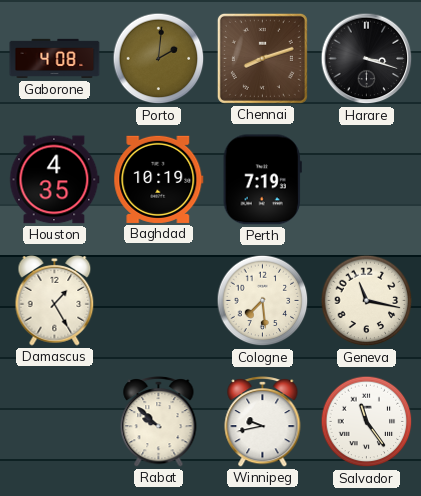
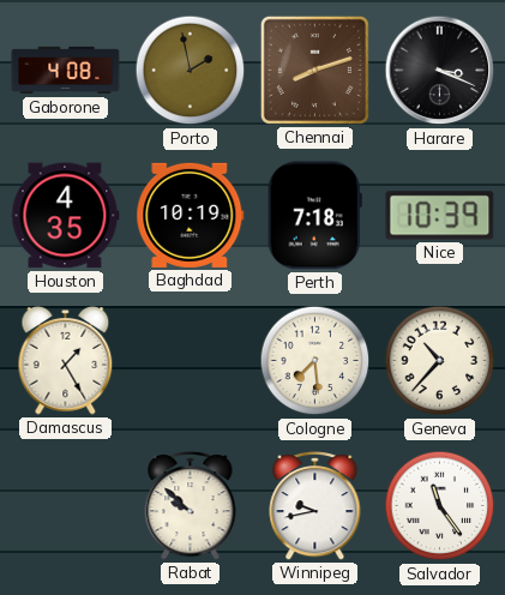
Porto: 2:01 -> 1:58
Harare: 3:18 -> 3:19
Perth: 7:19 -> 7:18
Nice: none -> 10:39
Geneva: 11:17 -> 10:37
